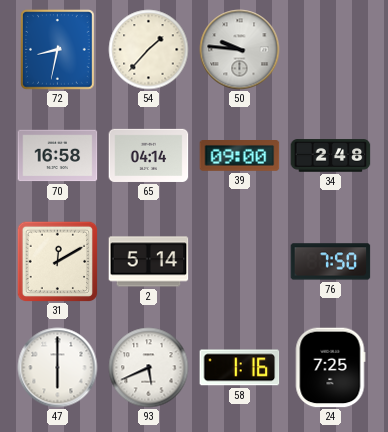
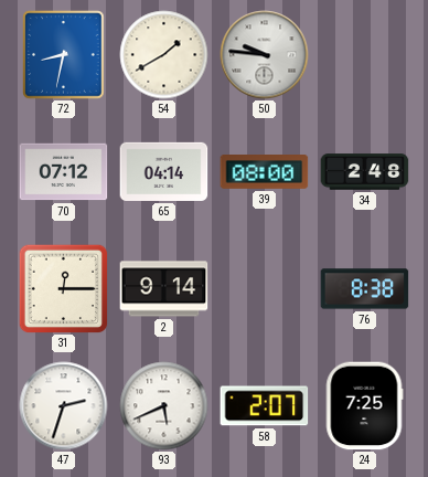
54: 1:37 -> 1:40
70: 16:58 -> 07:12
39: 09:00 -> 08:00
31: 12:10 -> 12:15
2: 5:14 -> 9:14
76: 7:50 -> 8:38
47: 6:00 -> 2:33
58: 1:16 -> 2:07
